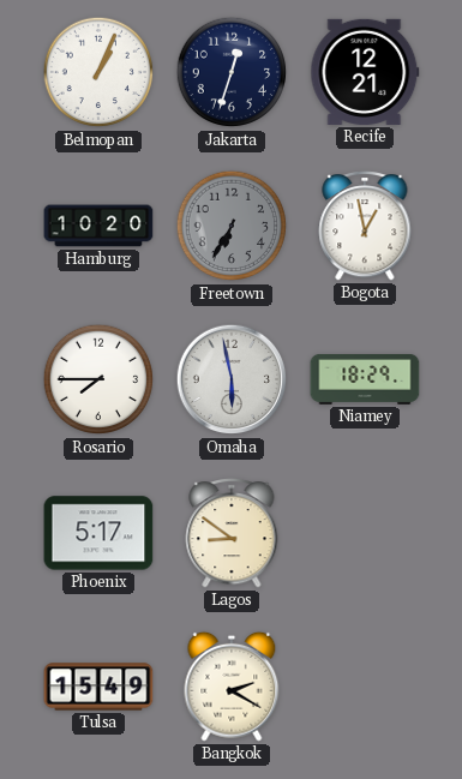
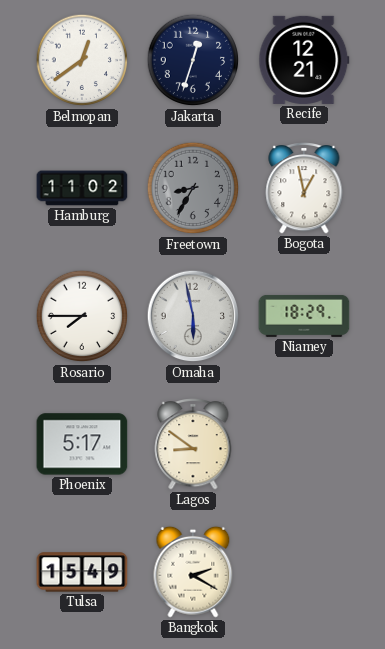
Belmopan: 1:04 -> 12:39
Hamburg: 10:20 -> 11:02
Freetown: 6:35 -> 8:35
